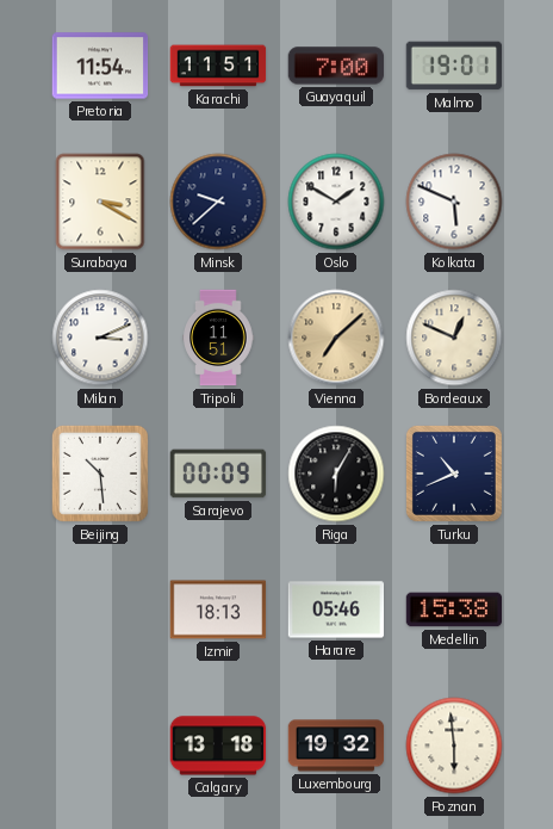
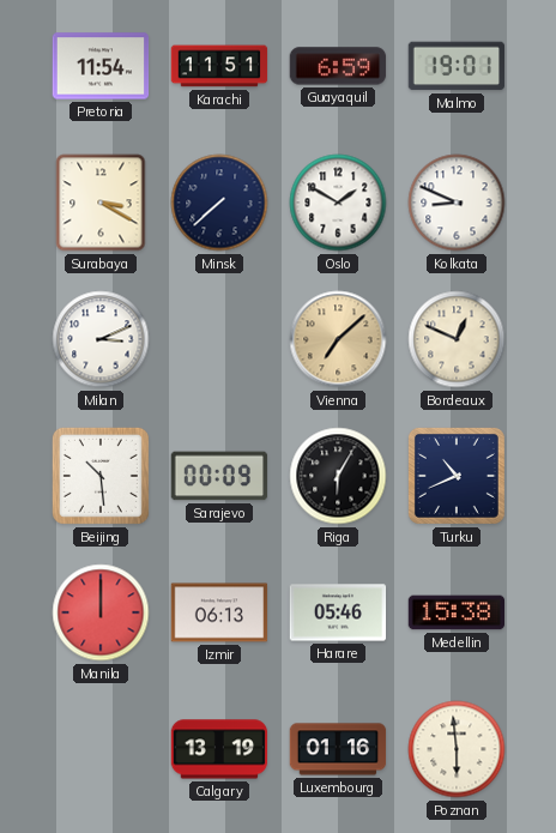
Guayaquil: 7:00 -> 6:59
Minsk: 9:38 -> 7:38
Kolkata: 5:49 -> 8:49
Tripoli: 11:51 -> none
Manila: none -> 12:00
Izmir: 18:13 -> 06:13
Calgary: 13:18 -> 13:19
Luxembourg: 19:32 -> 01:16
